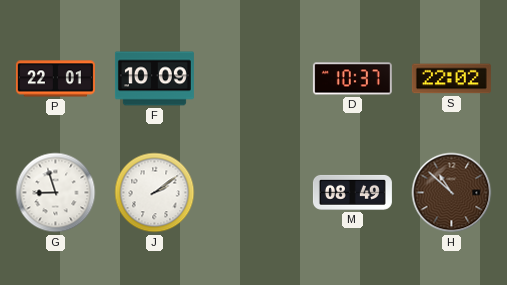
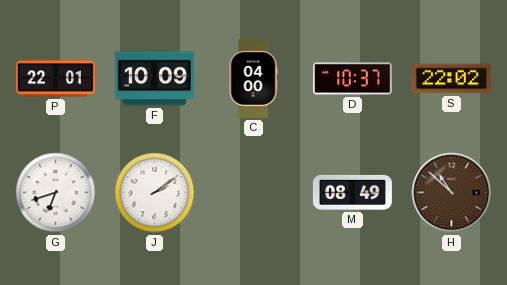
C: none -> 04:00
G: 8:57 -> 6:42
